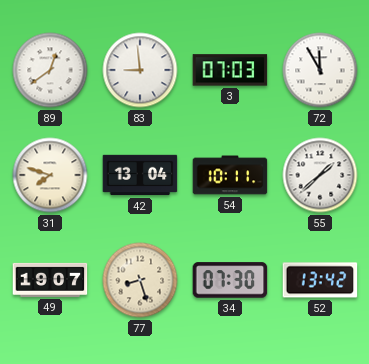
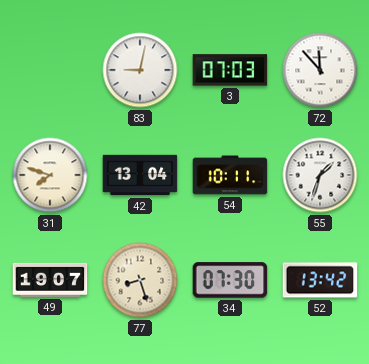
89: 12:39 -> none
83: 8:59 -> 9:02
72: 11:55 -> 11:53
55: 1:38 -> 1:33
